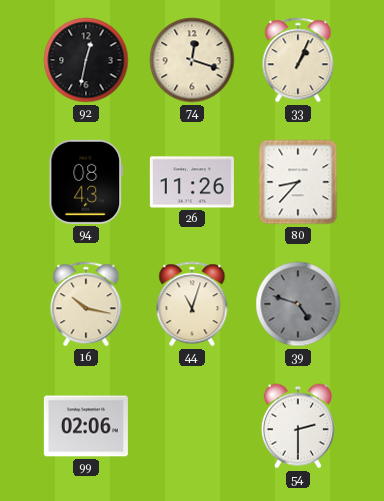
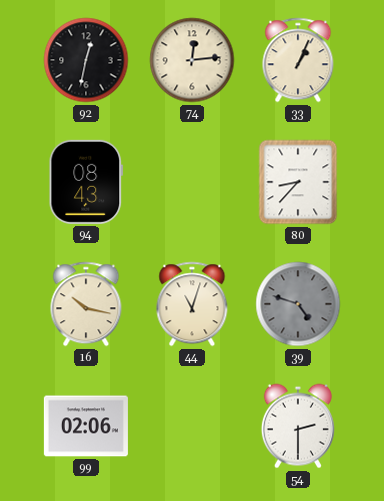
74: 12:18 -> 12:14
26: 11:26 -> none
